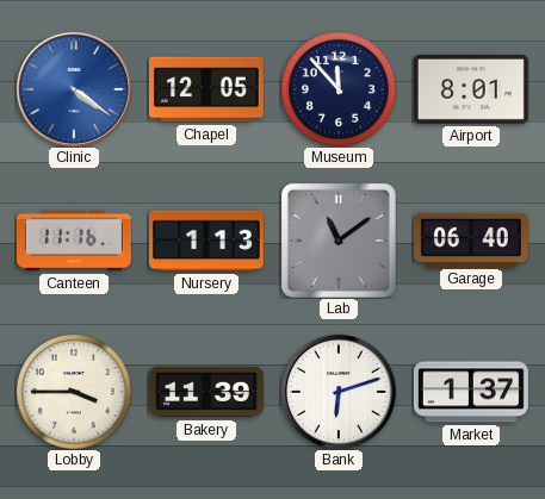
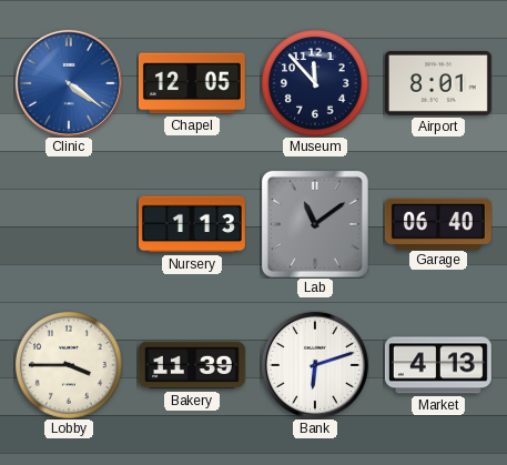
Canteen: 11:16 -> none
Market: 1:37 -> 4:13
